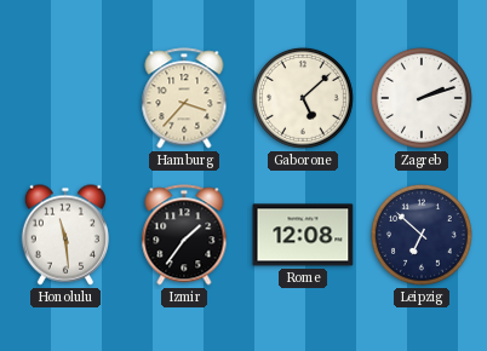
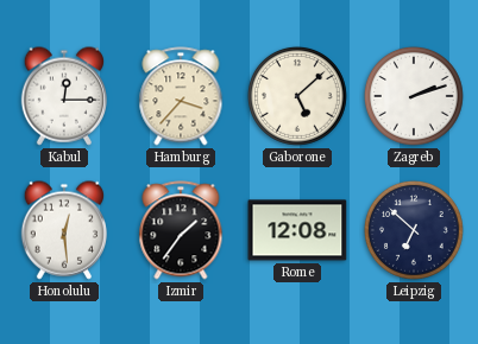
Kabul: none -> 12:15
Honolulu: 11:29 -> 12:29
